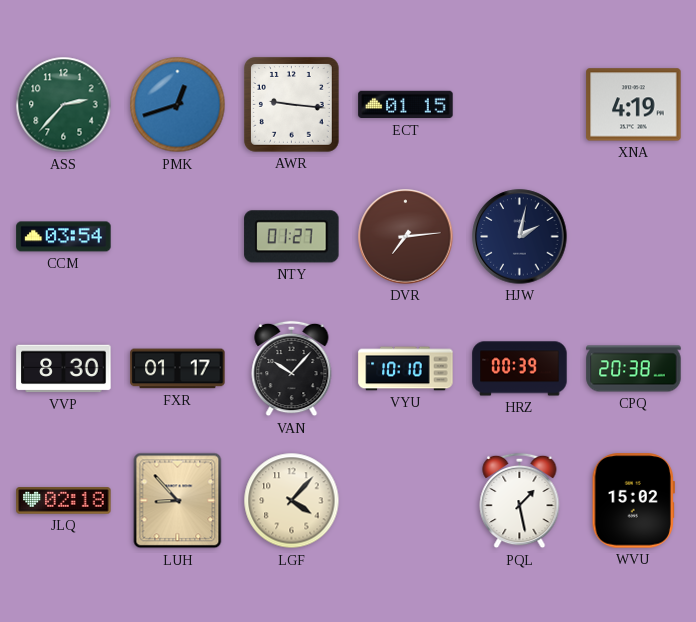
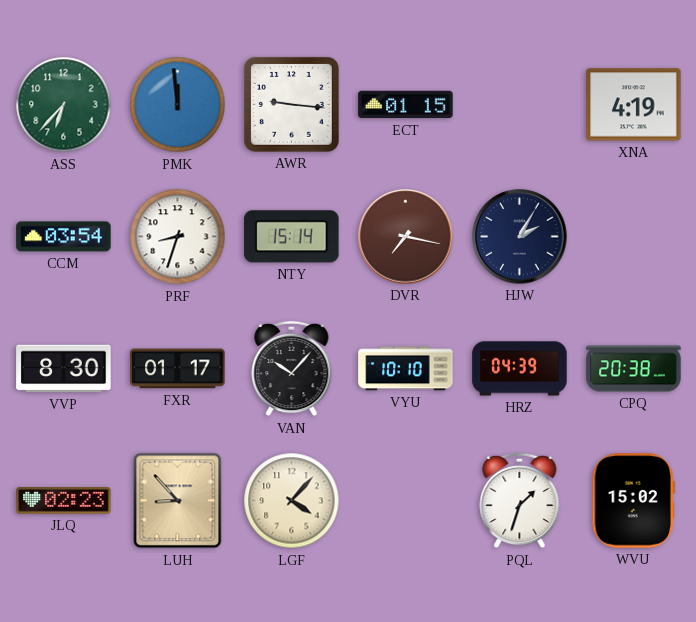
ASS: 2:37 -> 6:37
PMK: 12:42 -> 11:59
PRF: none -> 8:33
NTY: 01:27 -> 15:14
DVR: 7:14 -> 7:17
HJW: 2:02 -> 2:05
HRZ: 00:39 -> 04:39
JLQ: 02:18 -> 02:23
PQL: 1:28 -> 1:33
